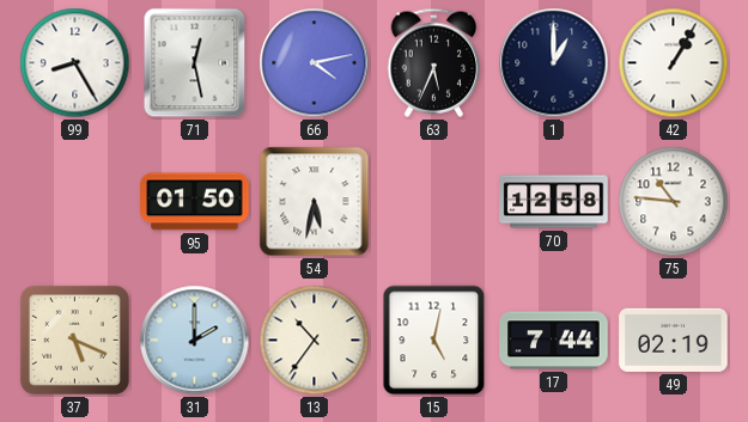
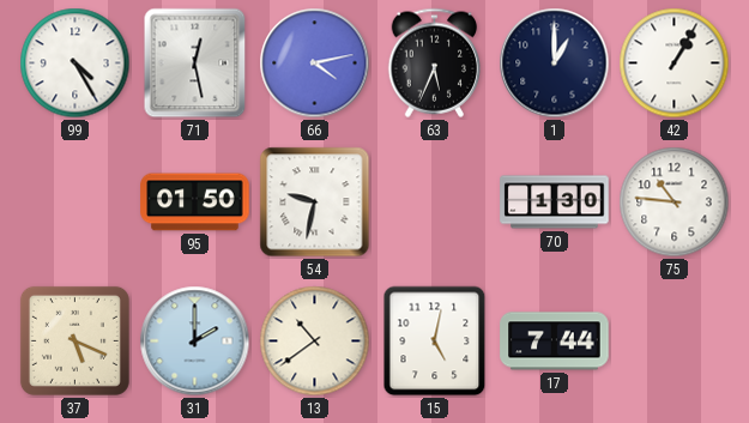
99: 8:25 -> 4:25
54: 5:32 -> 9:32
70: 12:58 -> 1:30
13: 10:36 -> 10:39
49: 02:19 -> none
